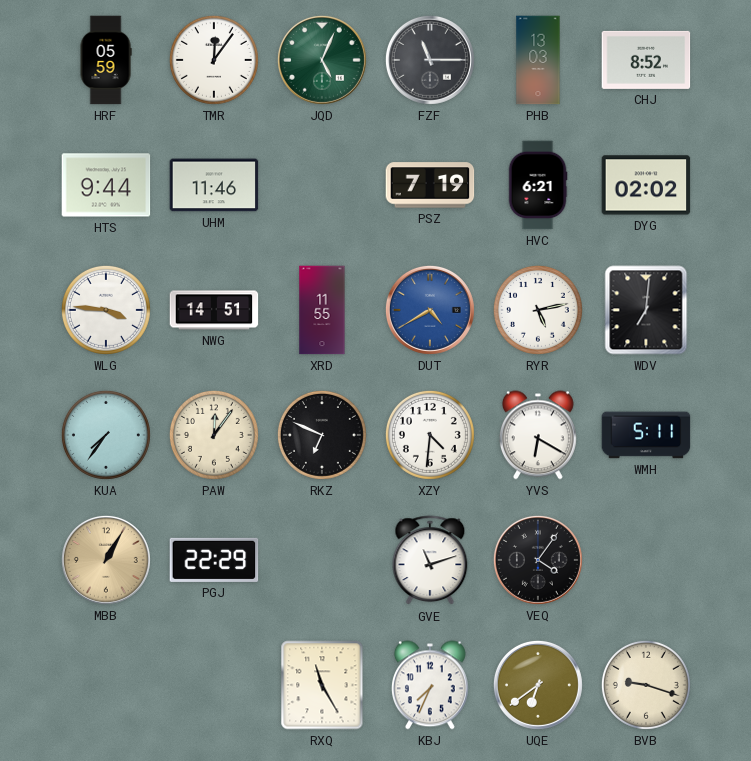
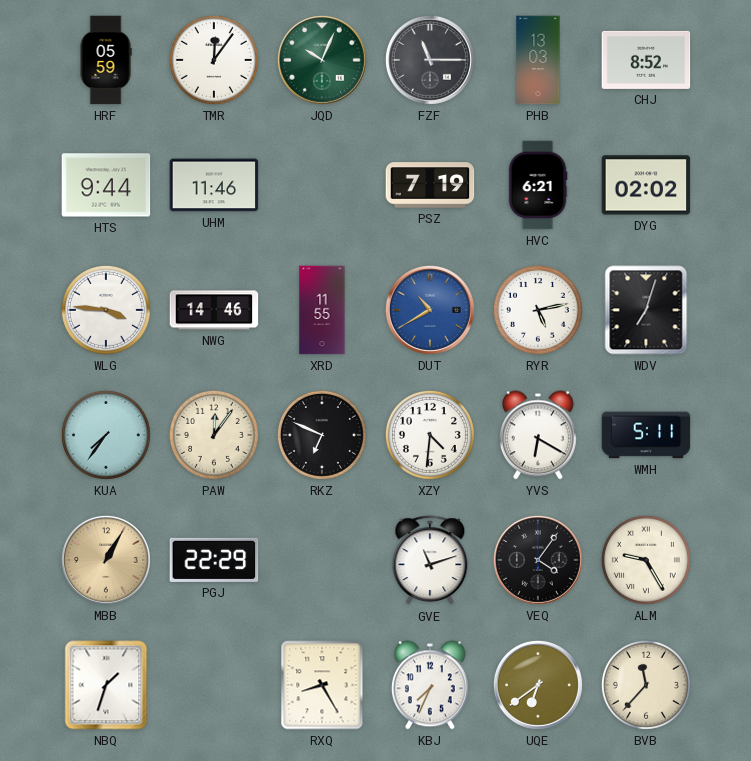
JQD: 5:04 -> 10:04
NWG: 14:51 -> 14:46
DUT: 4:40 -> 10:40
WDV: 7:01 -> 7:03
ALM: none -> 9:25
NBQ: none -> 1:33
RXQ: 11:25 -> 8:25
BVB: 9:18 -> 11:37
